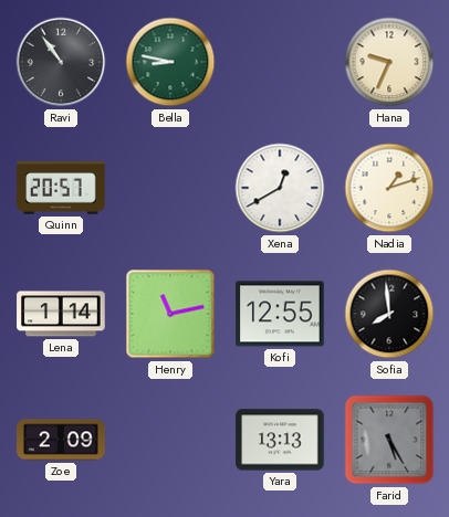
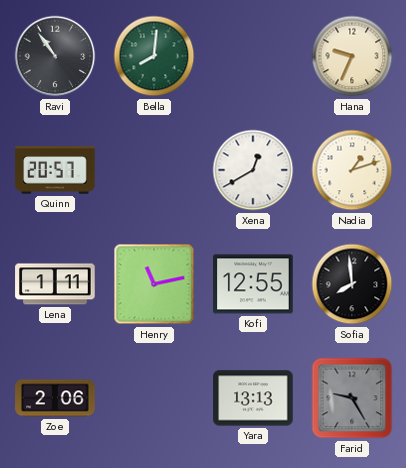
Bella: 8:47 -> 8:01
Lena: 1:14 -> 1:11
Zoe: 2:09 -> 2:06
Farid: 5:25 -> 9:25
